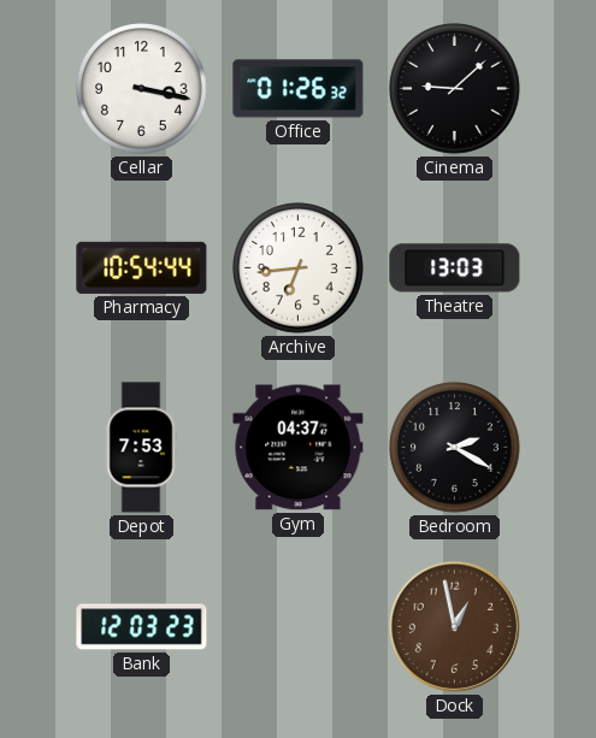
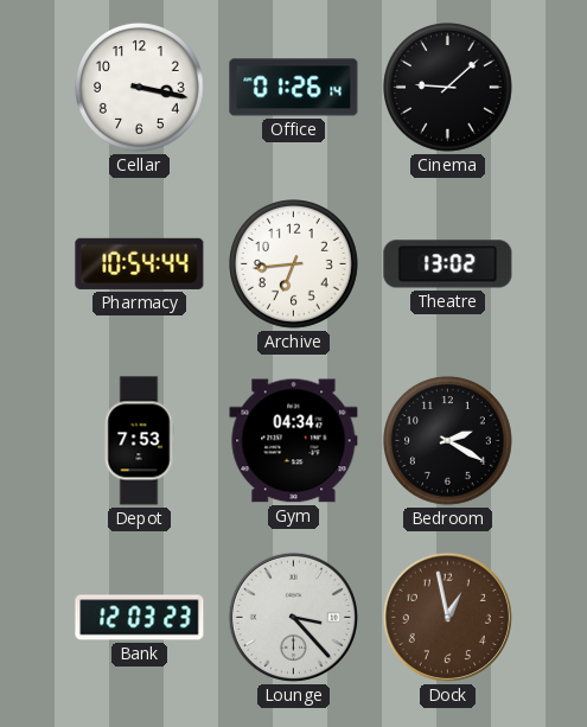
Office: 01:26:32 -> 01:26:14
Theatre: 13:03 -> 13:02
Gym: 04:37 -> 04:34
Lounge: none -> 3:23
